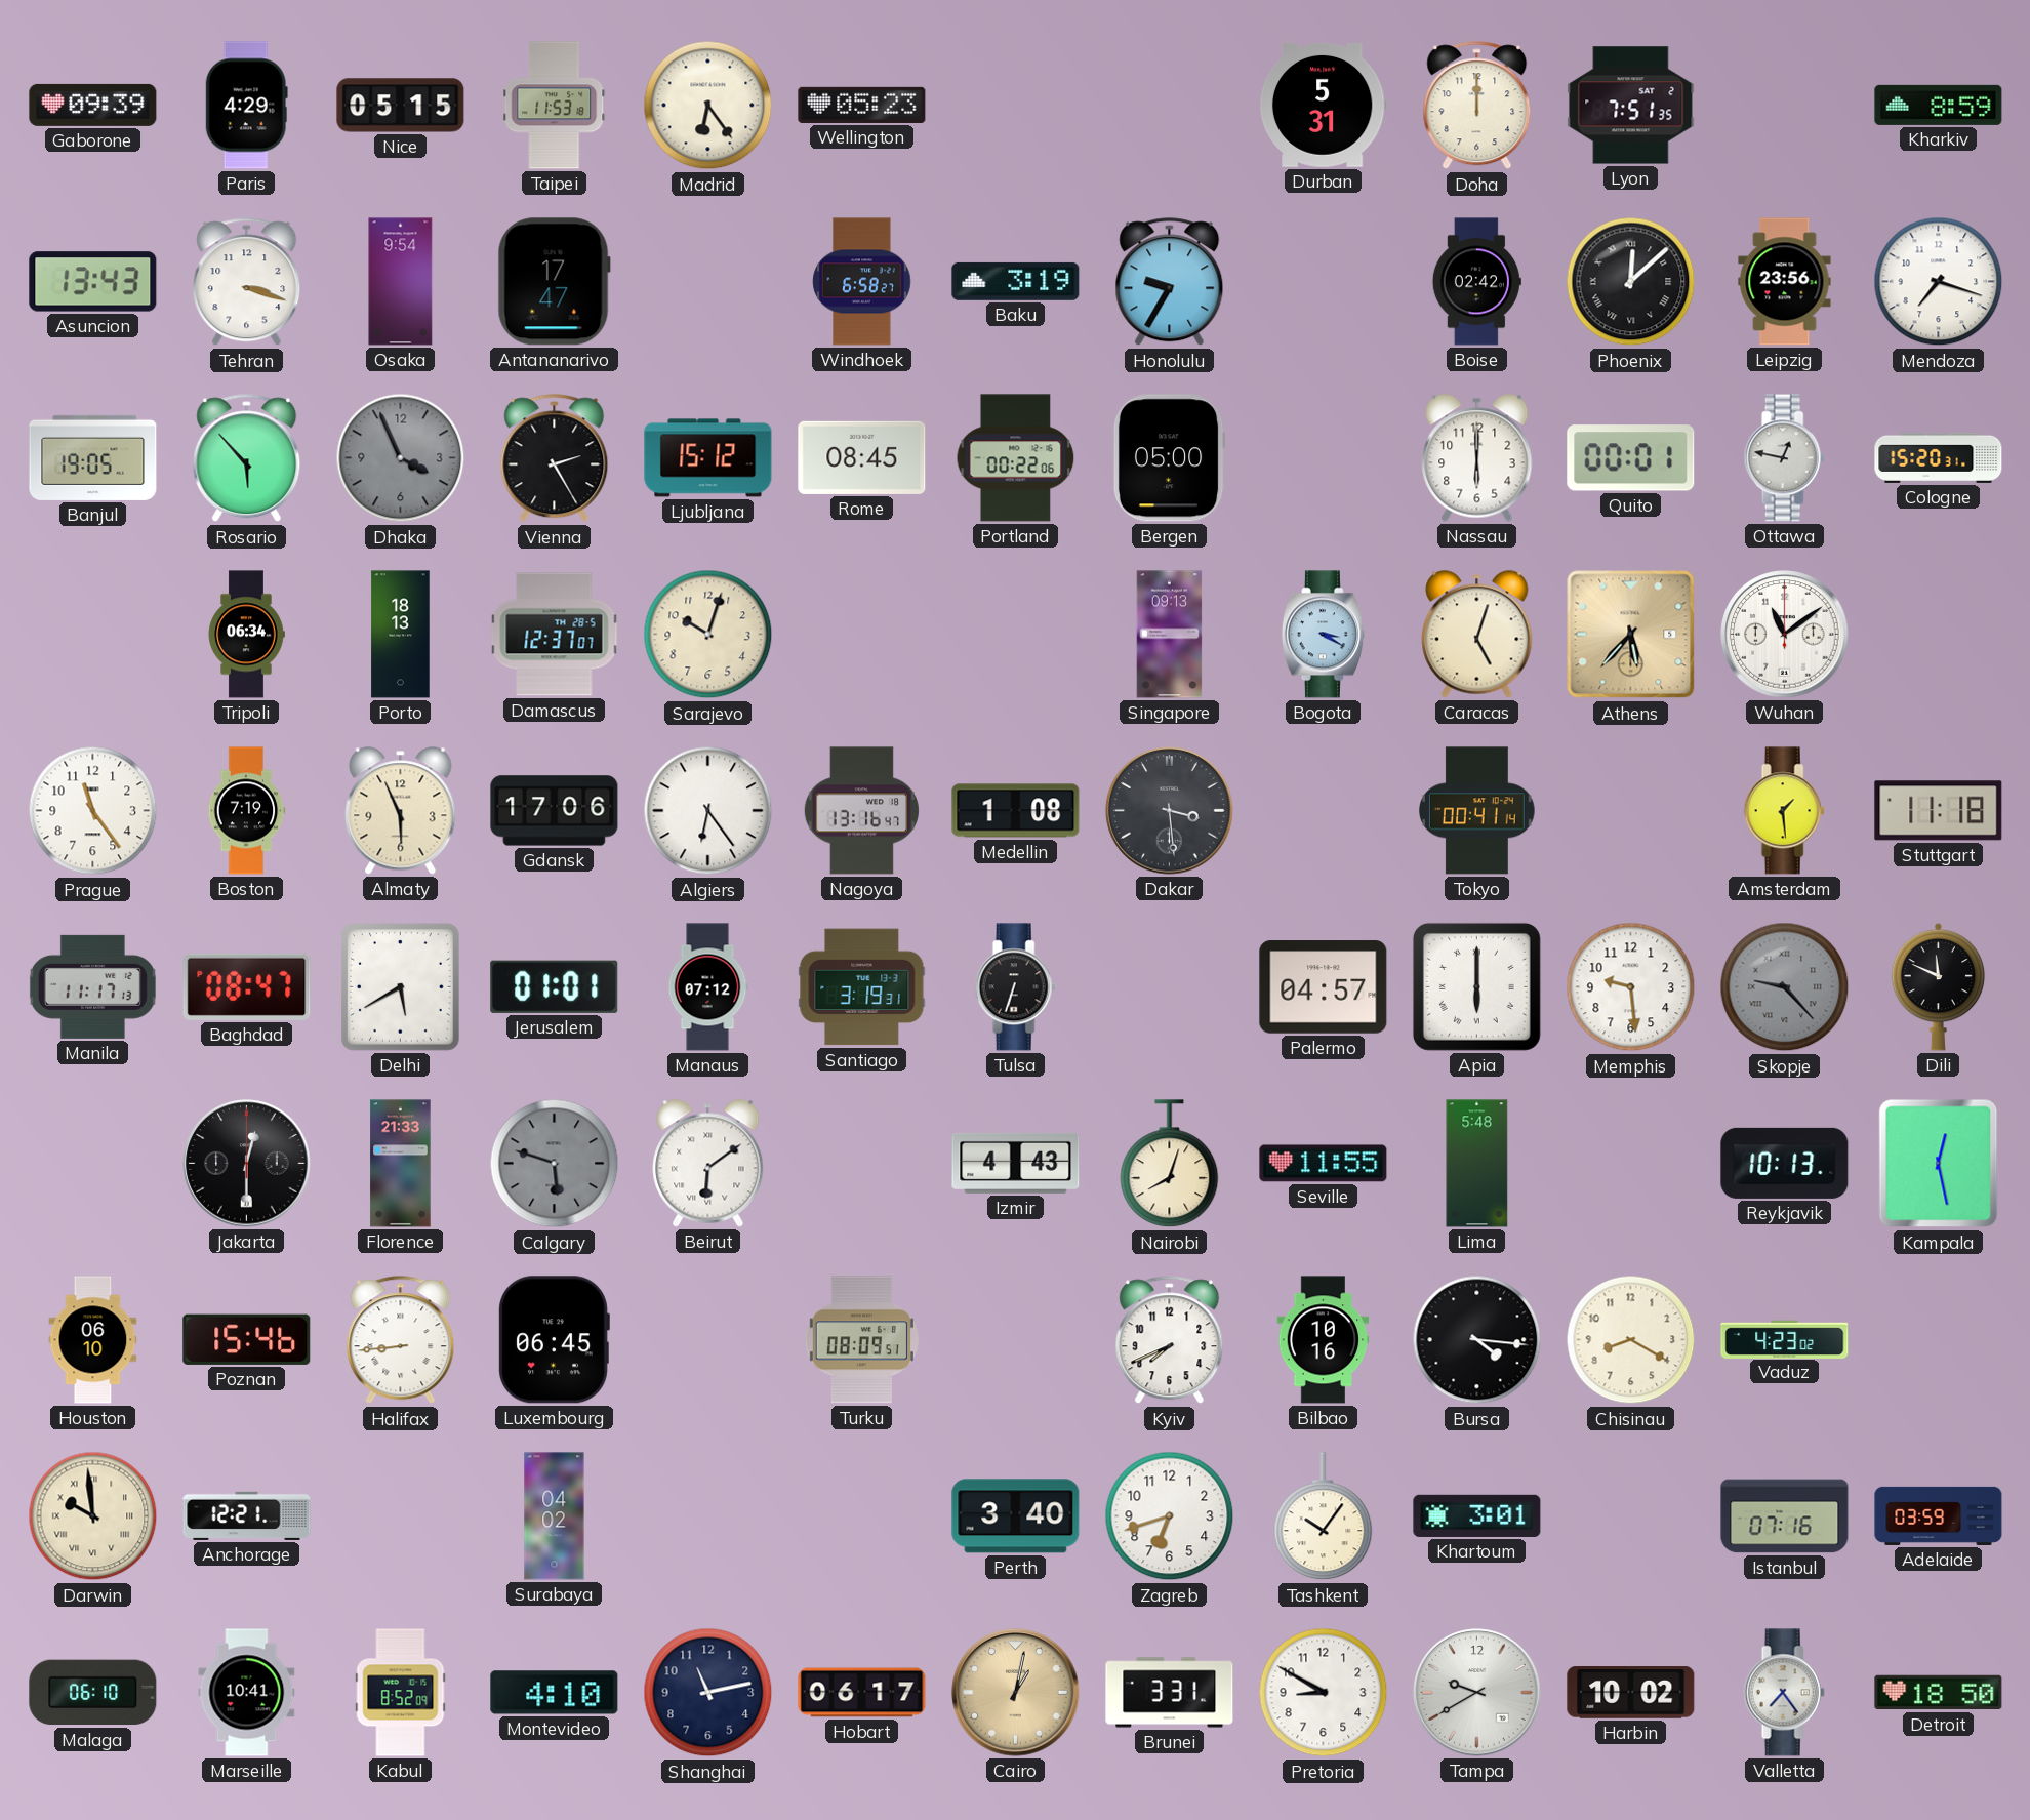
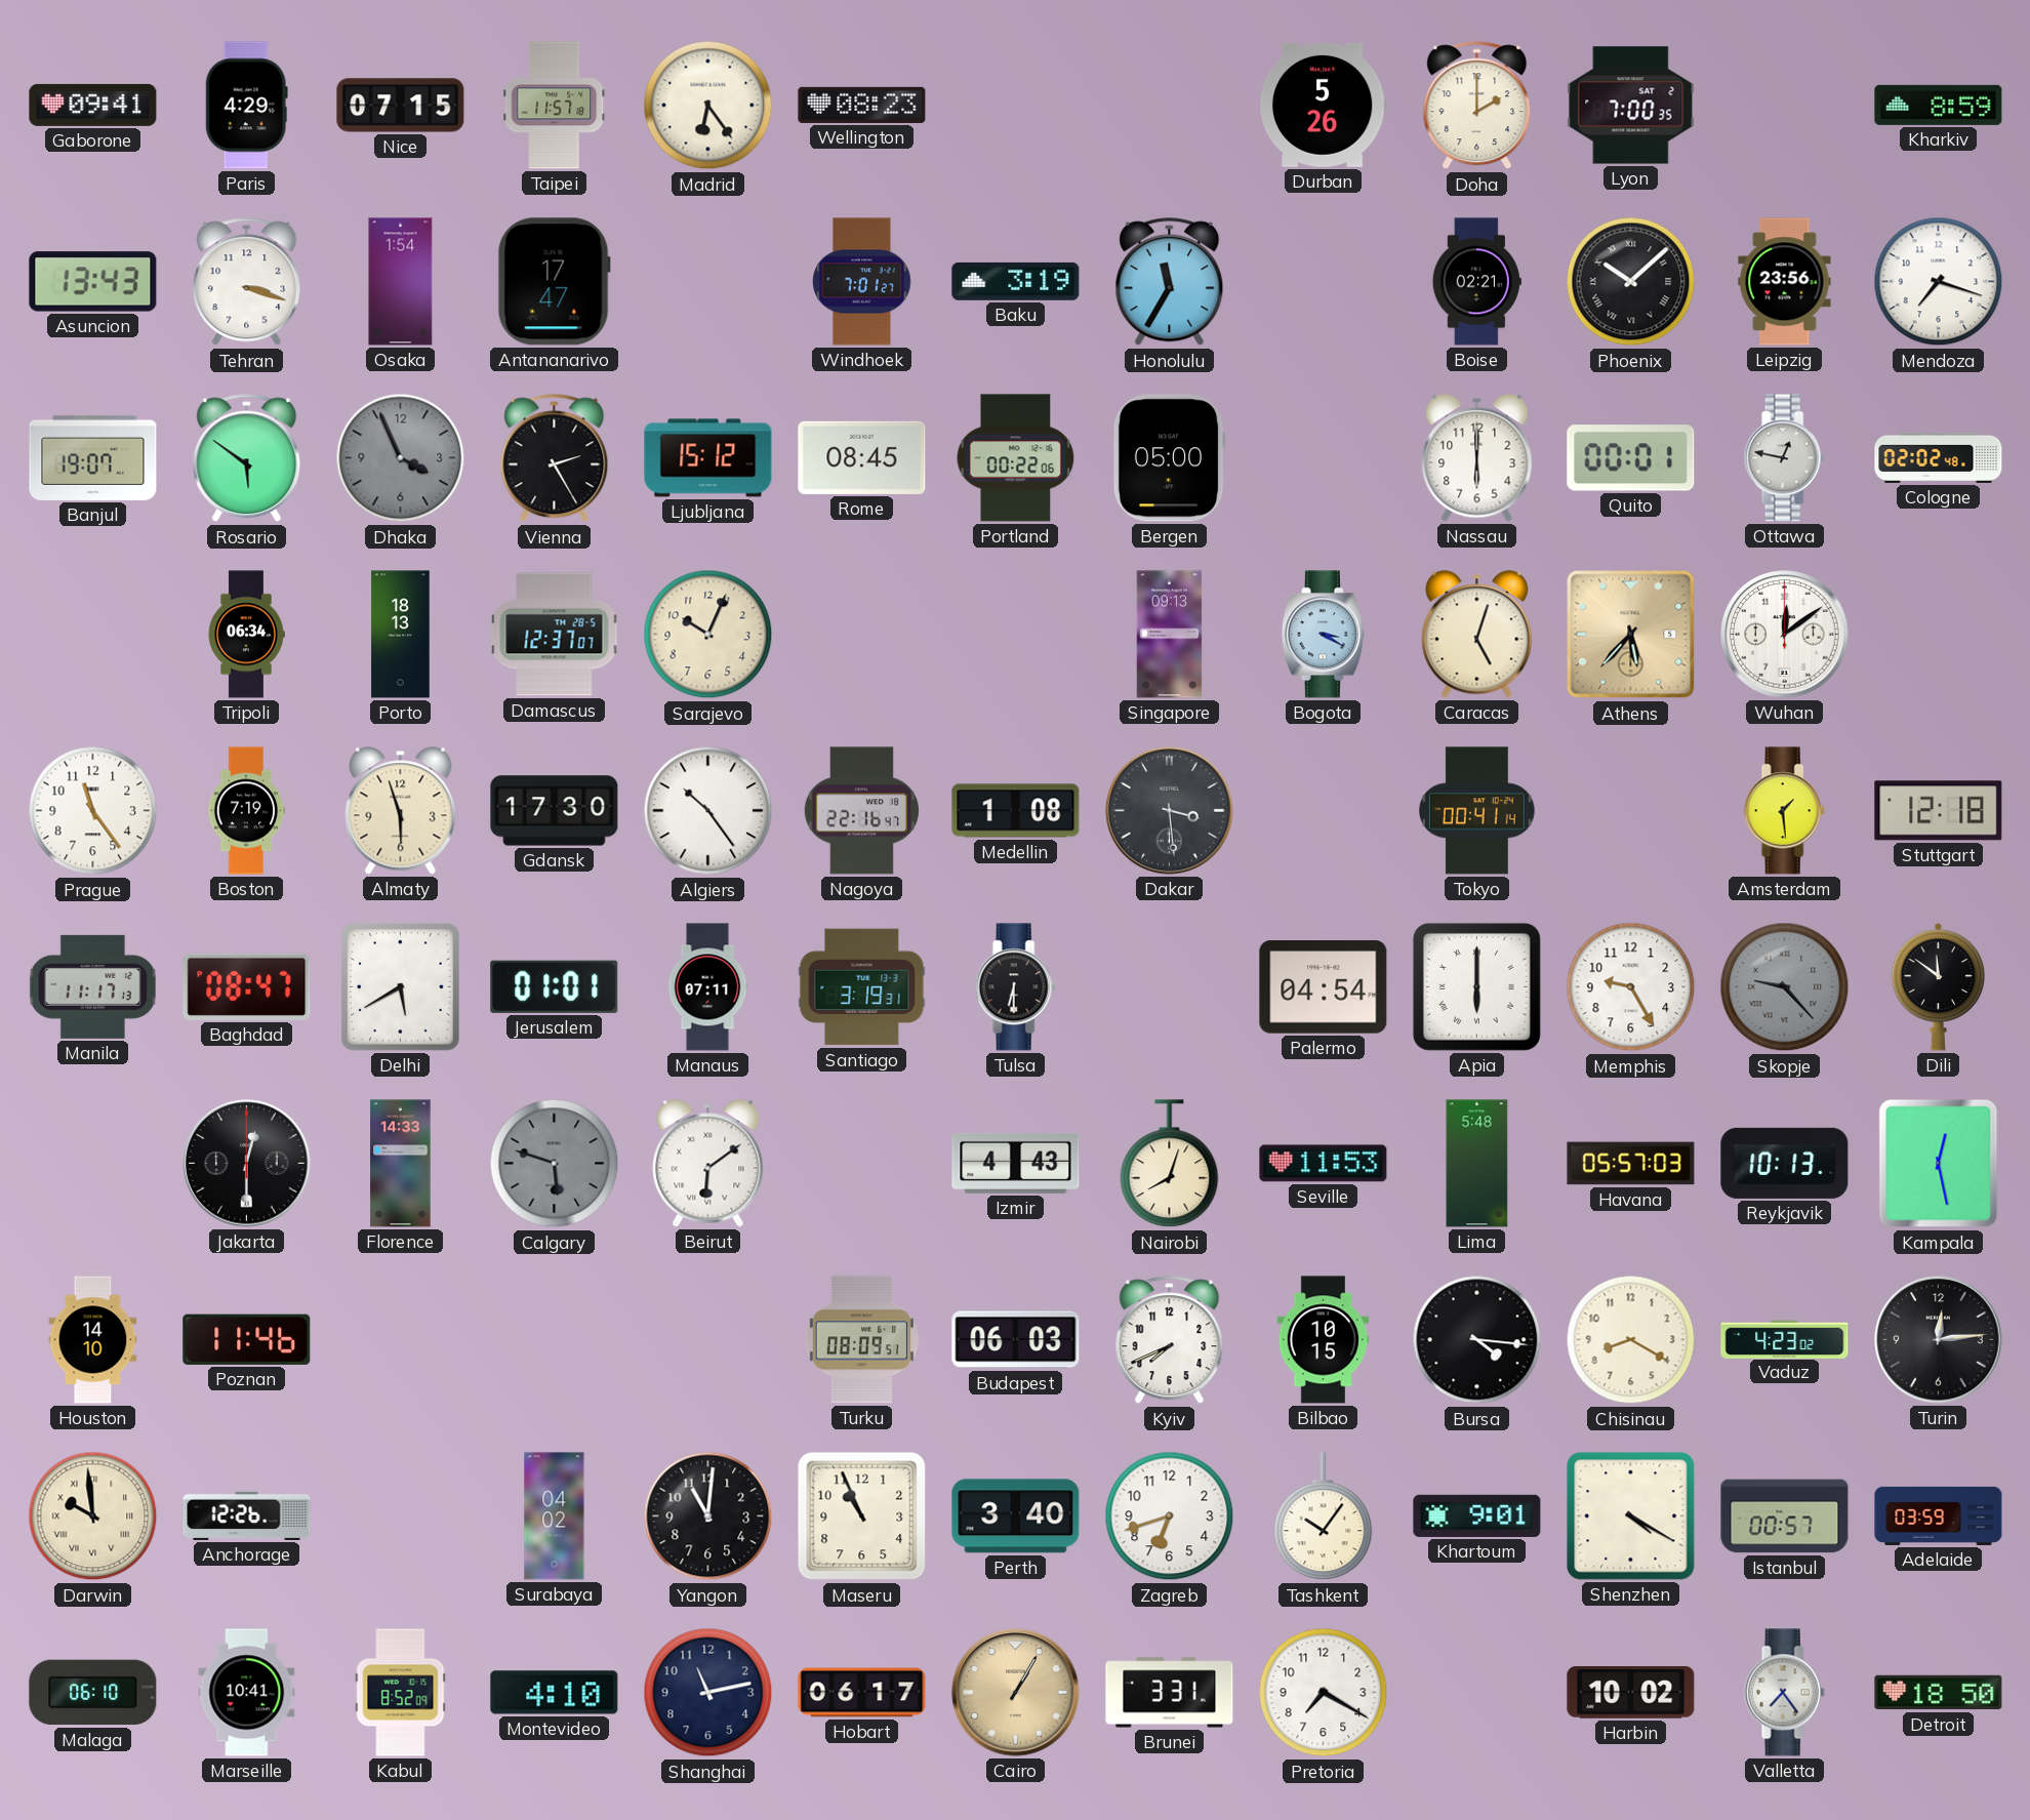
Gaborone: 09:39 -> 09:41
Nice: 05:15 -> 07:15
Taipei: 11:53 -> 11:57
Wellington: 05:23 -> 08:23
Durban: 5:31 -> 5:26
Doha: 12:00 -> 2:00
Lyon: 7:51 -> 7:00
Osaka: 9:54 -> 1:54
Windhoek: 6:58 -> 7:01
Honolulu: 9:35 -> 11:35
Boise: 02:42 -> 02:21
Phoenix: 12:08 -> 10:08
Banjul: 19:05 -> 19:07
Rosario: 5:53 -> 5:51
Cologne: 15:20 -> 02:02
Sarajevo: 10:03 -> 10:04
Wuhan: 11:09 -> 12:09
Almaty: 5:56 -> 5:57
Gdansk: 17:06 -> 17:30
Algiers: 6:24 -> 10:24
Nagoya: 13:16 -> 22:16
Stuttgart: 11:18 -> 12:18
Manaus: 07:12 -> 07:11
Tulsa: 6:33 -> 6:30
Palermo: 04:57 -> 04:54
Memphis: 9:29 -> 9:25
Dili: 11:49 -> 11:51
Florence: 21:33 -> 14:33
Seville: 11:55 -> 11:53
Havana: none -> 05:57
Houston: 06:10 -> 14:10
Poznan: 15:46 -> 11:46
Halifax: 8:44 -> none
Luxembourg: 06:45 -> none
Budapest: none -> 06:03
Bilbao: 10:16 -> 10:15
Turin: none -> 12:14
Anchorage: 12:21 -> 12:26
Yangon: none -> 11:01
Maseru: none -> 10:56
Khartoum: 3:01 -> 9:01
Shenzhen: none -> 4:20
Istanbul: 07:16 -> 00:57
Cairo: 1:02 -> 1:05
Pretoria: 8:50 -> 7:20
Tampa: 9:40 -> none
